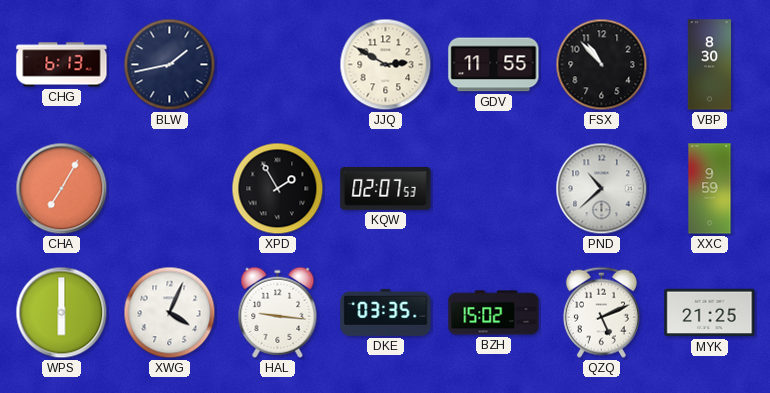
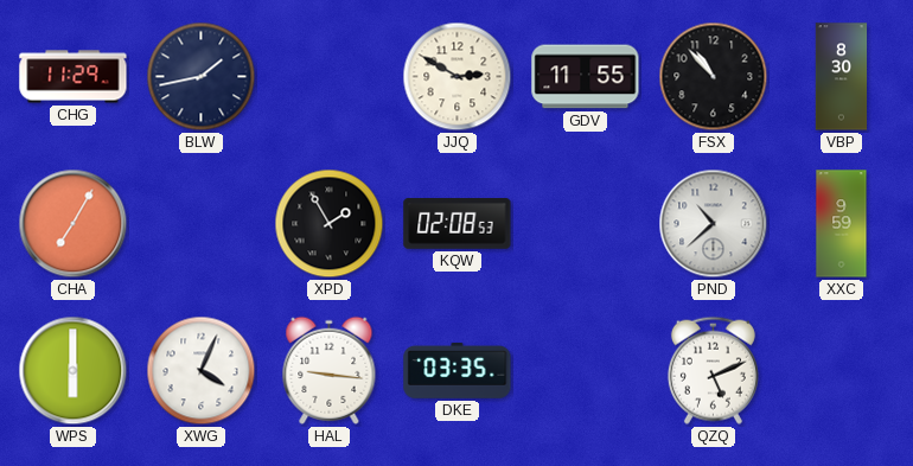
CHG: 6:13 -> 11:29
KQW: 02:07 -> 02:08
BZH: 15:02 -> none
MYK: 21:25 -> none
